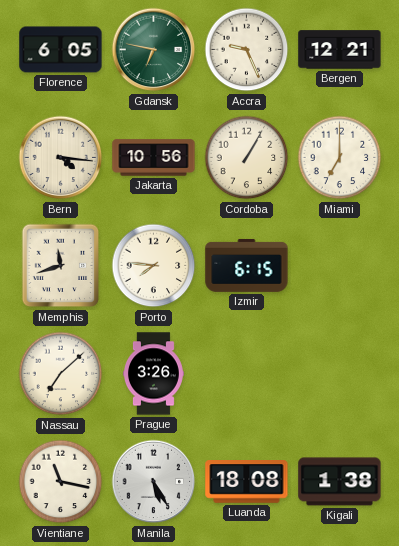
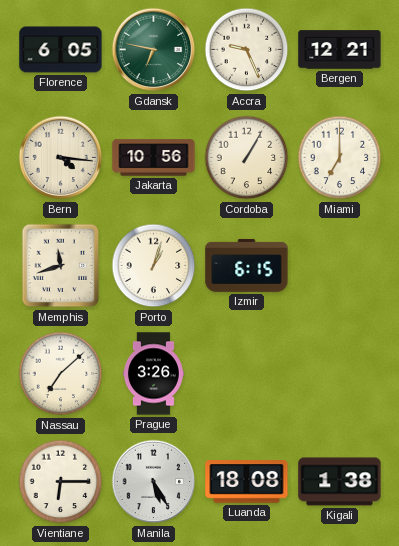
Porto: 7:46 -> 1:03
Vientiane: 11:17 -> 6:15
